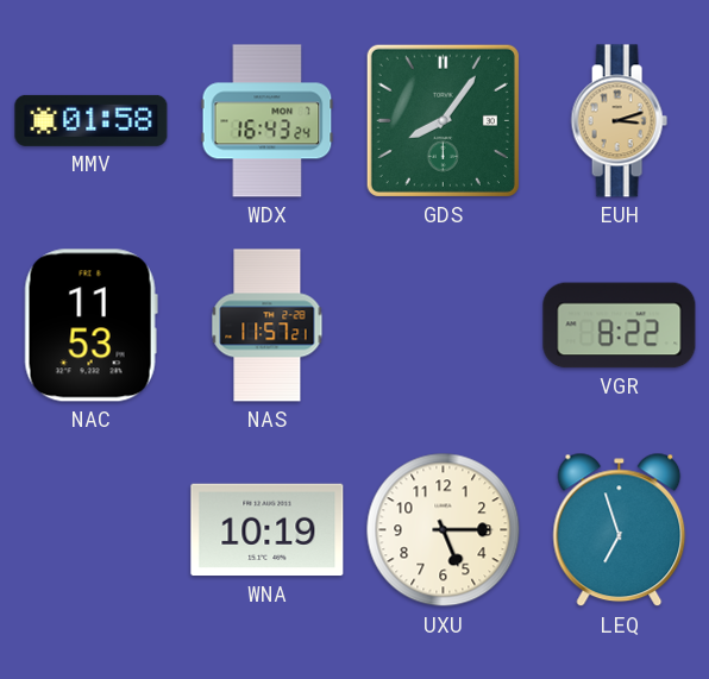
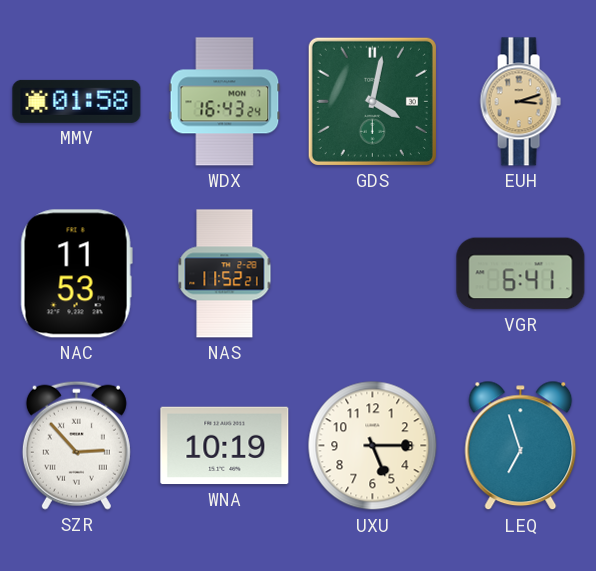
GDS: 8:06 -> 4:02
NAS: 11:57 -> 11:52
VGR: 8:22 -> 6:41
SZR: none -> 2:53
